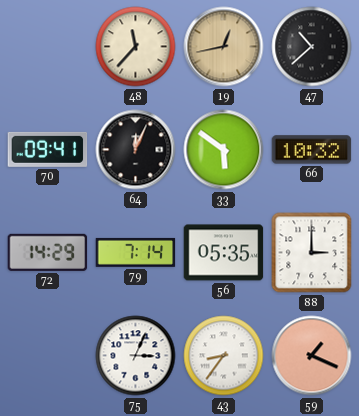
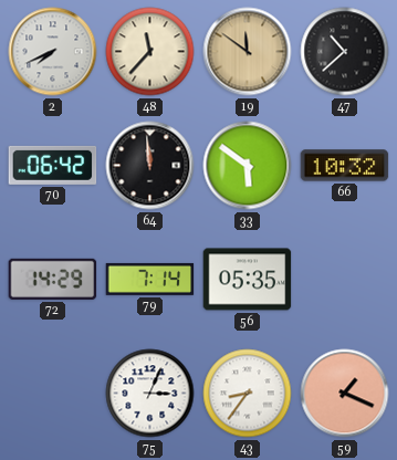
2: none -> 7:41
19: 12:43 -> 11:51
70: 09:41 -> 06:42
64: 12:04 -> 11:59
88: 3:00 -> none
